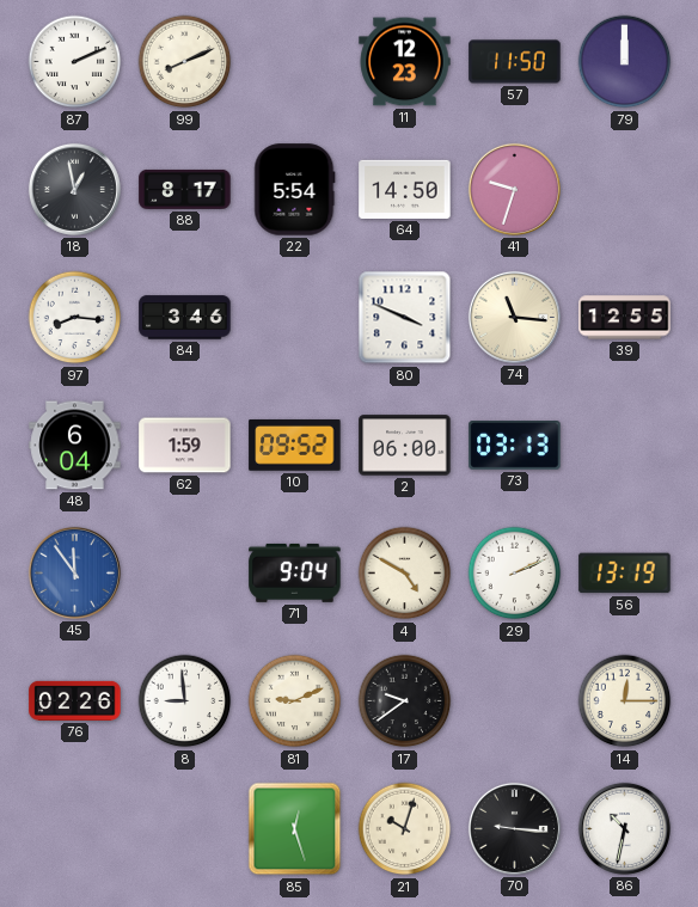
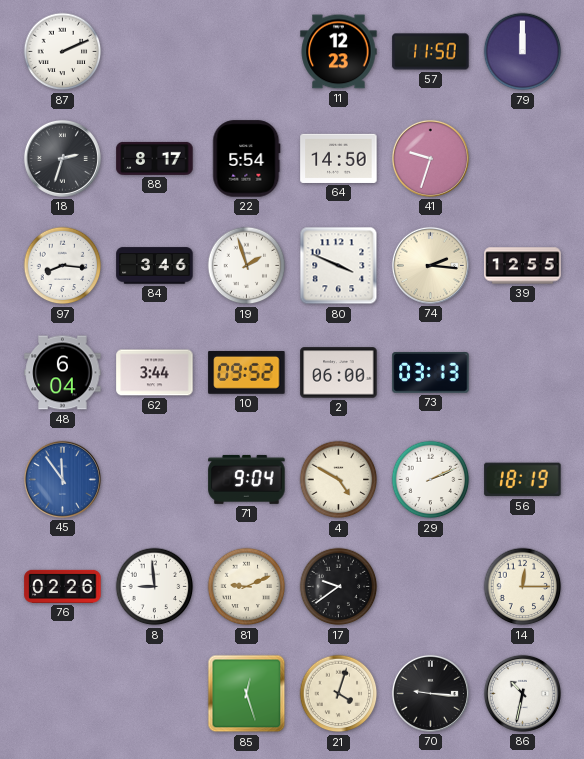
99: 8:11 -> none
18: 12:58 -> 2:33
19: none -> 1:57
74: 11:16 -> 2:16
62: 1:59 -> 3:44
56: 13:19 -> 18:19
21: 10:03 -> 4:03
